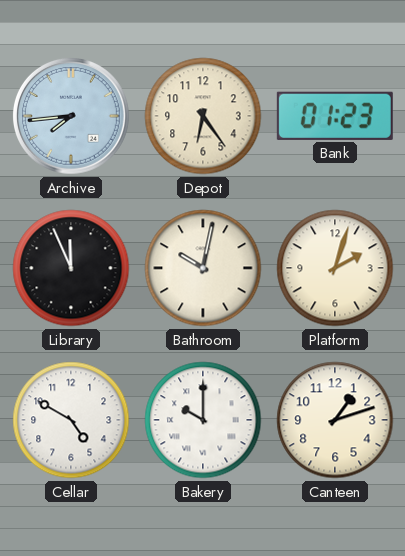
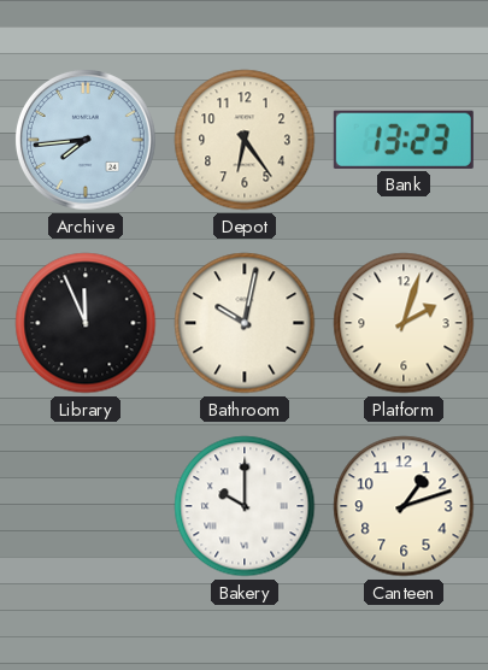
Bank: 01:23 -> 13:23
Cellar: 4:50 -> none
